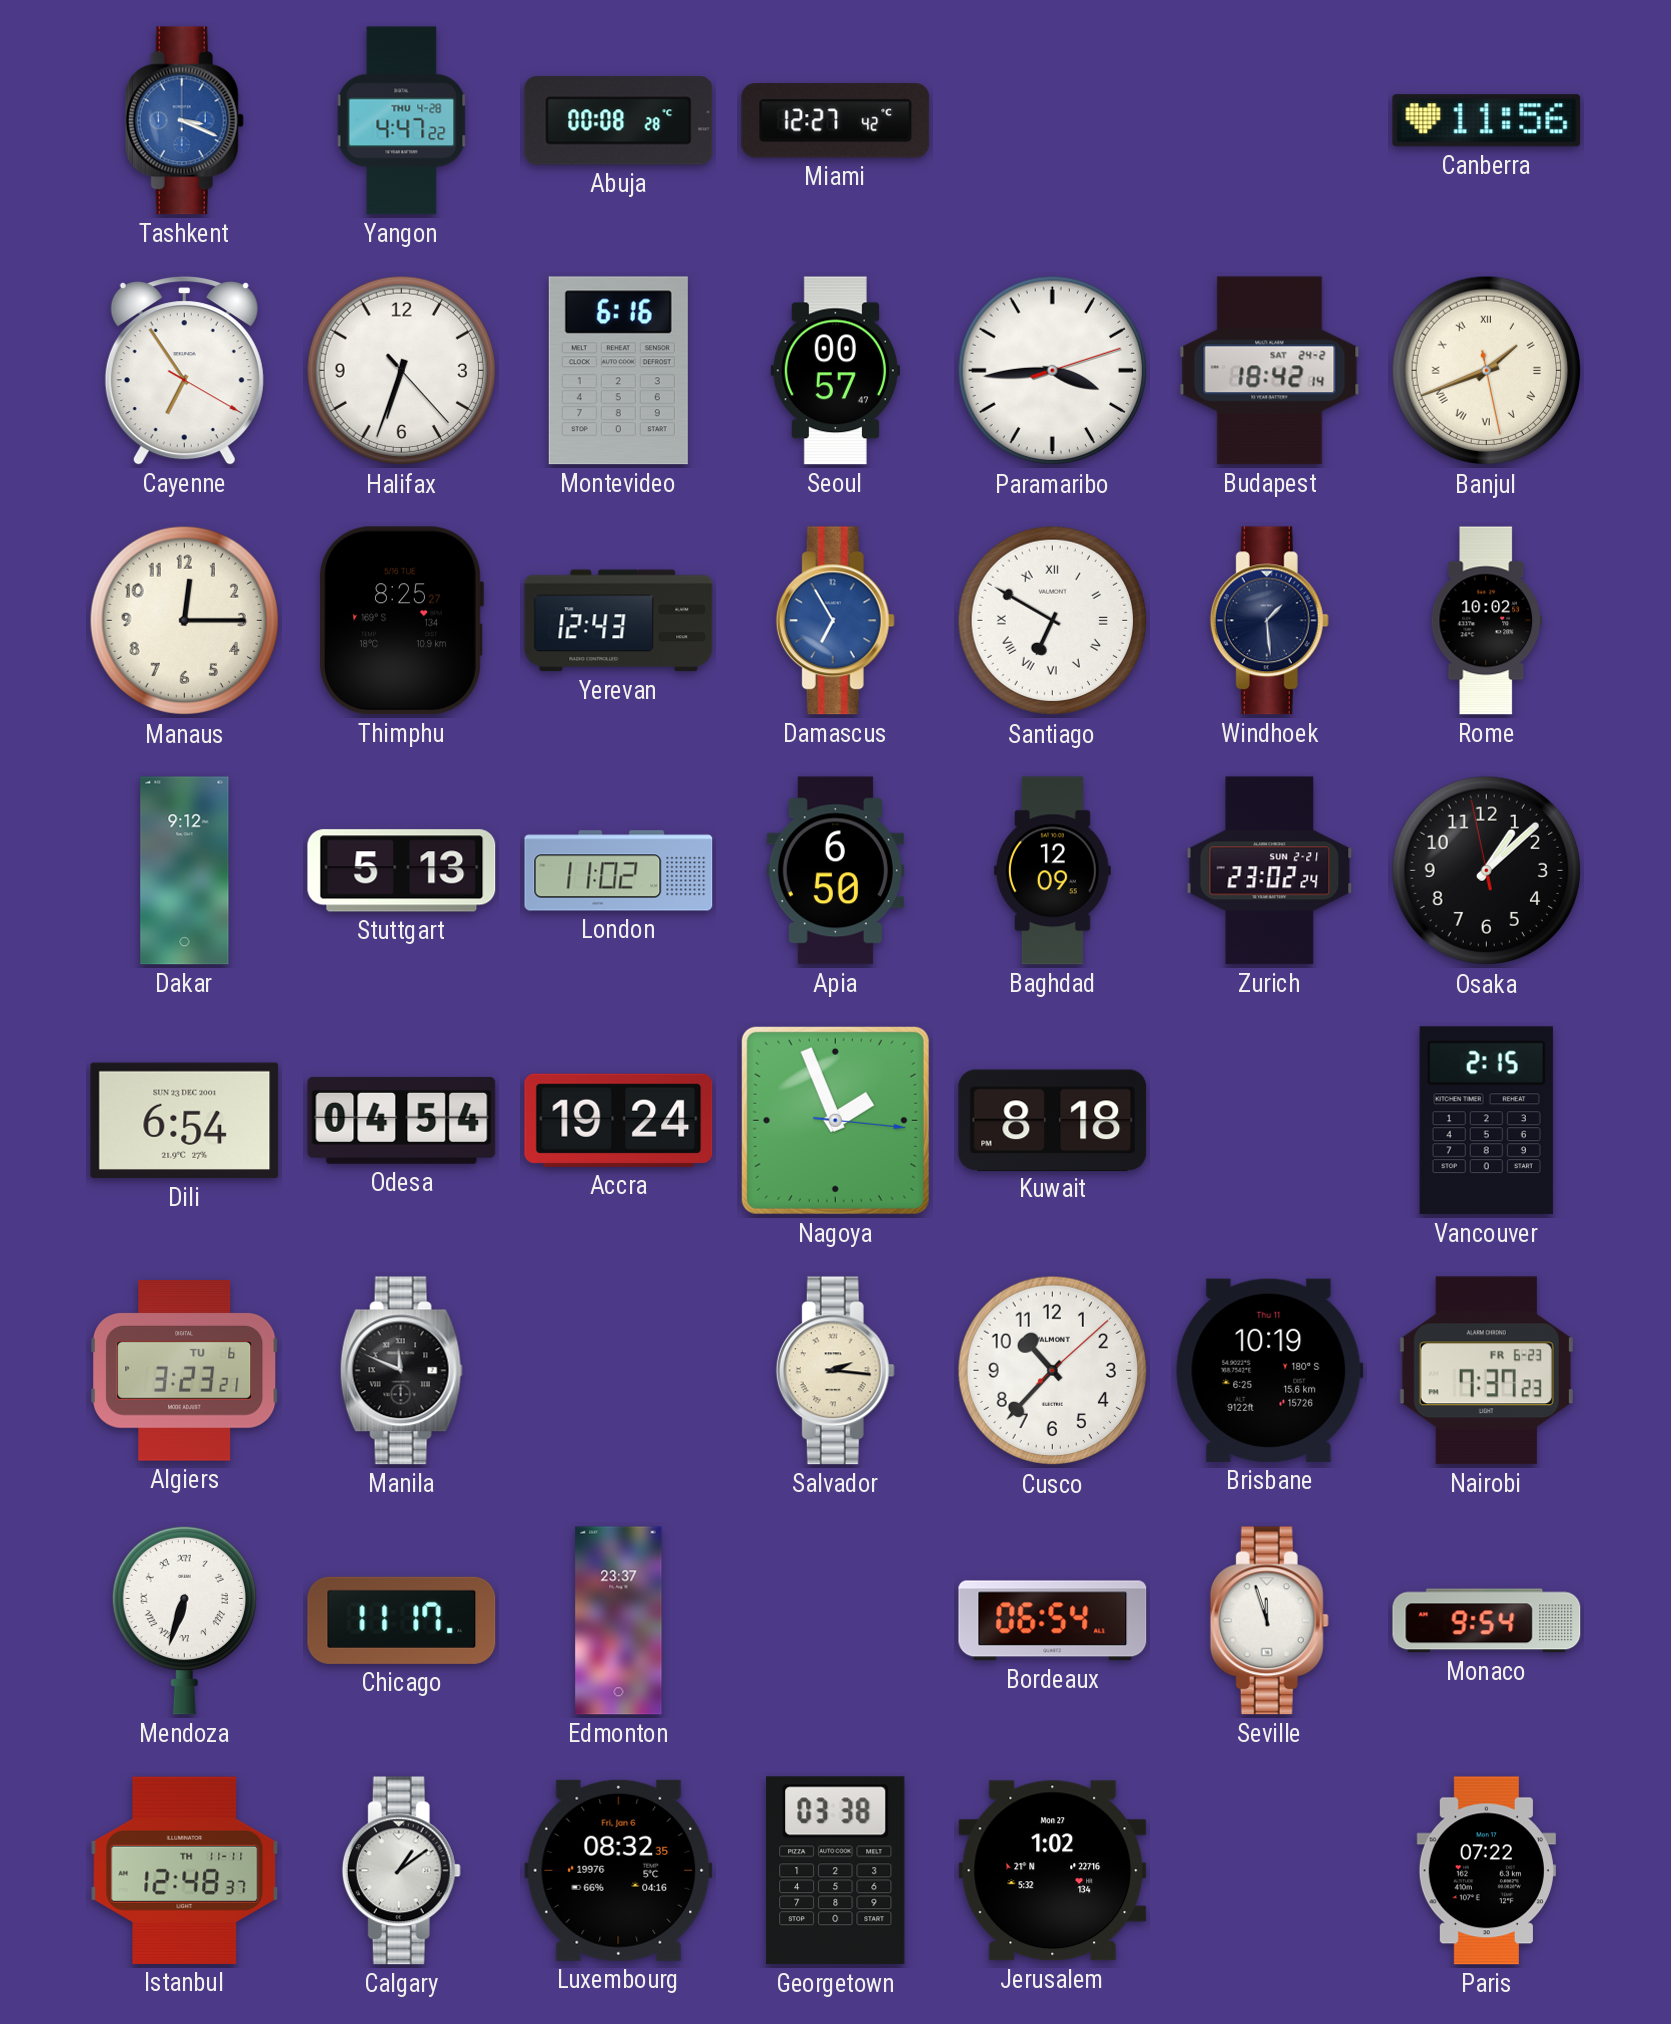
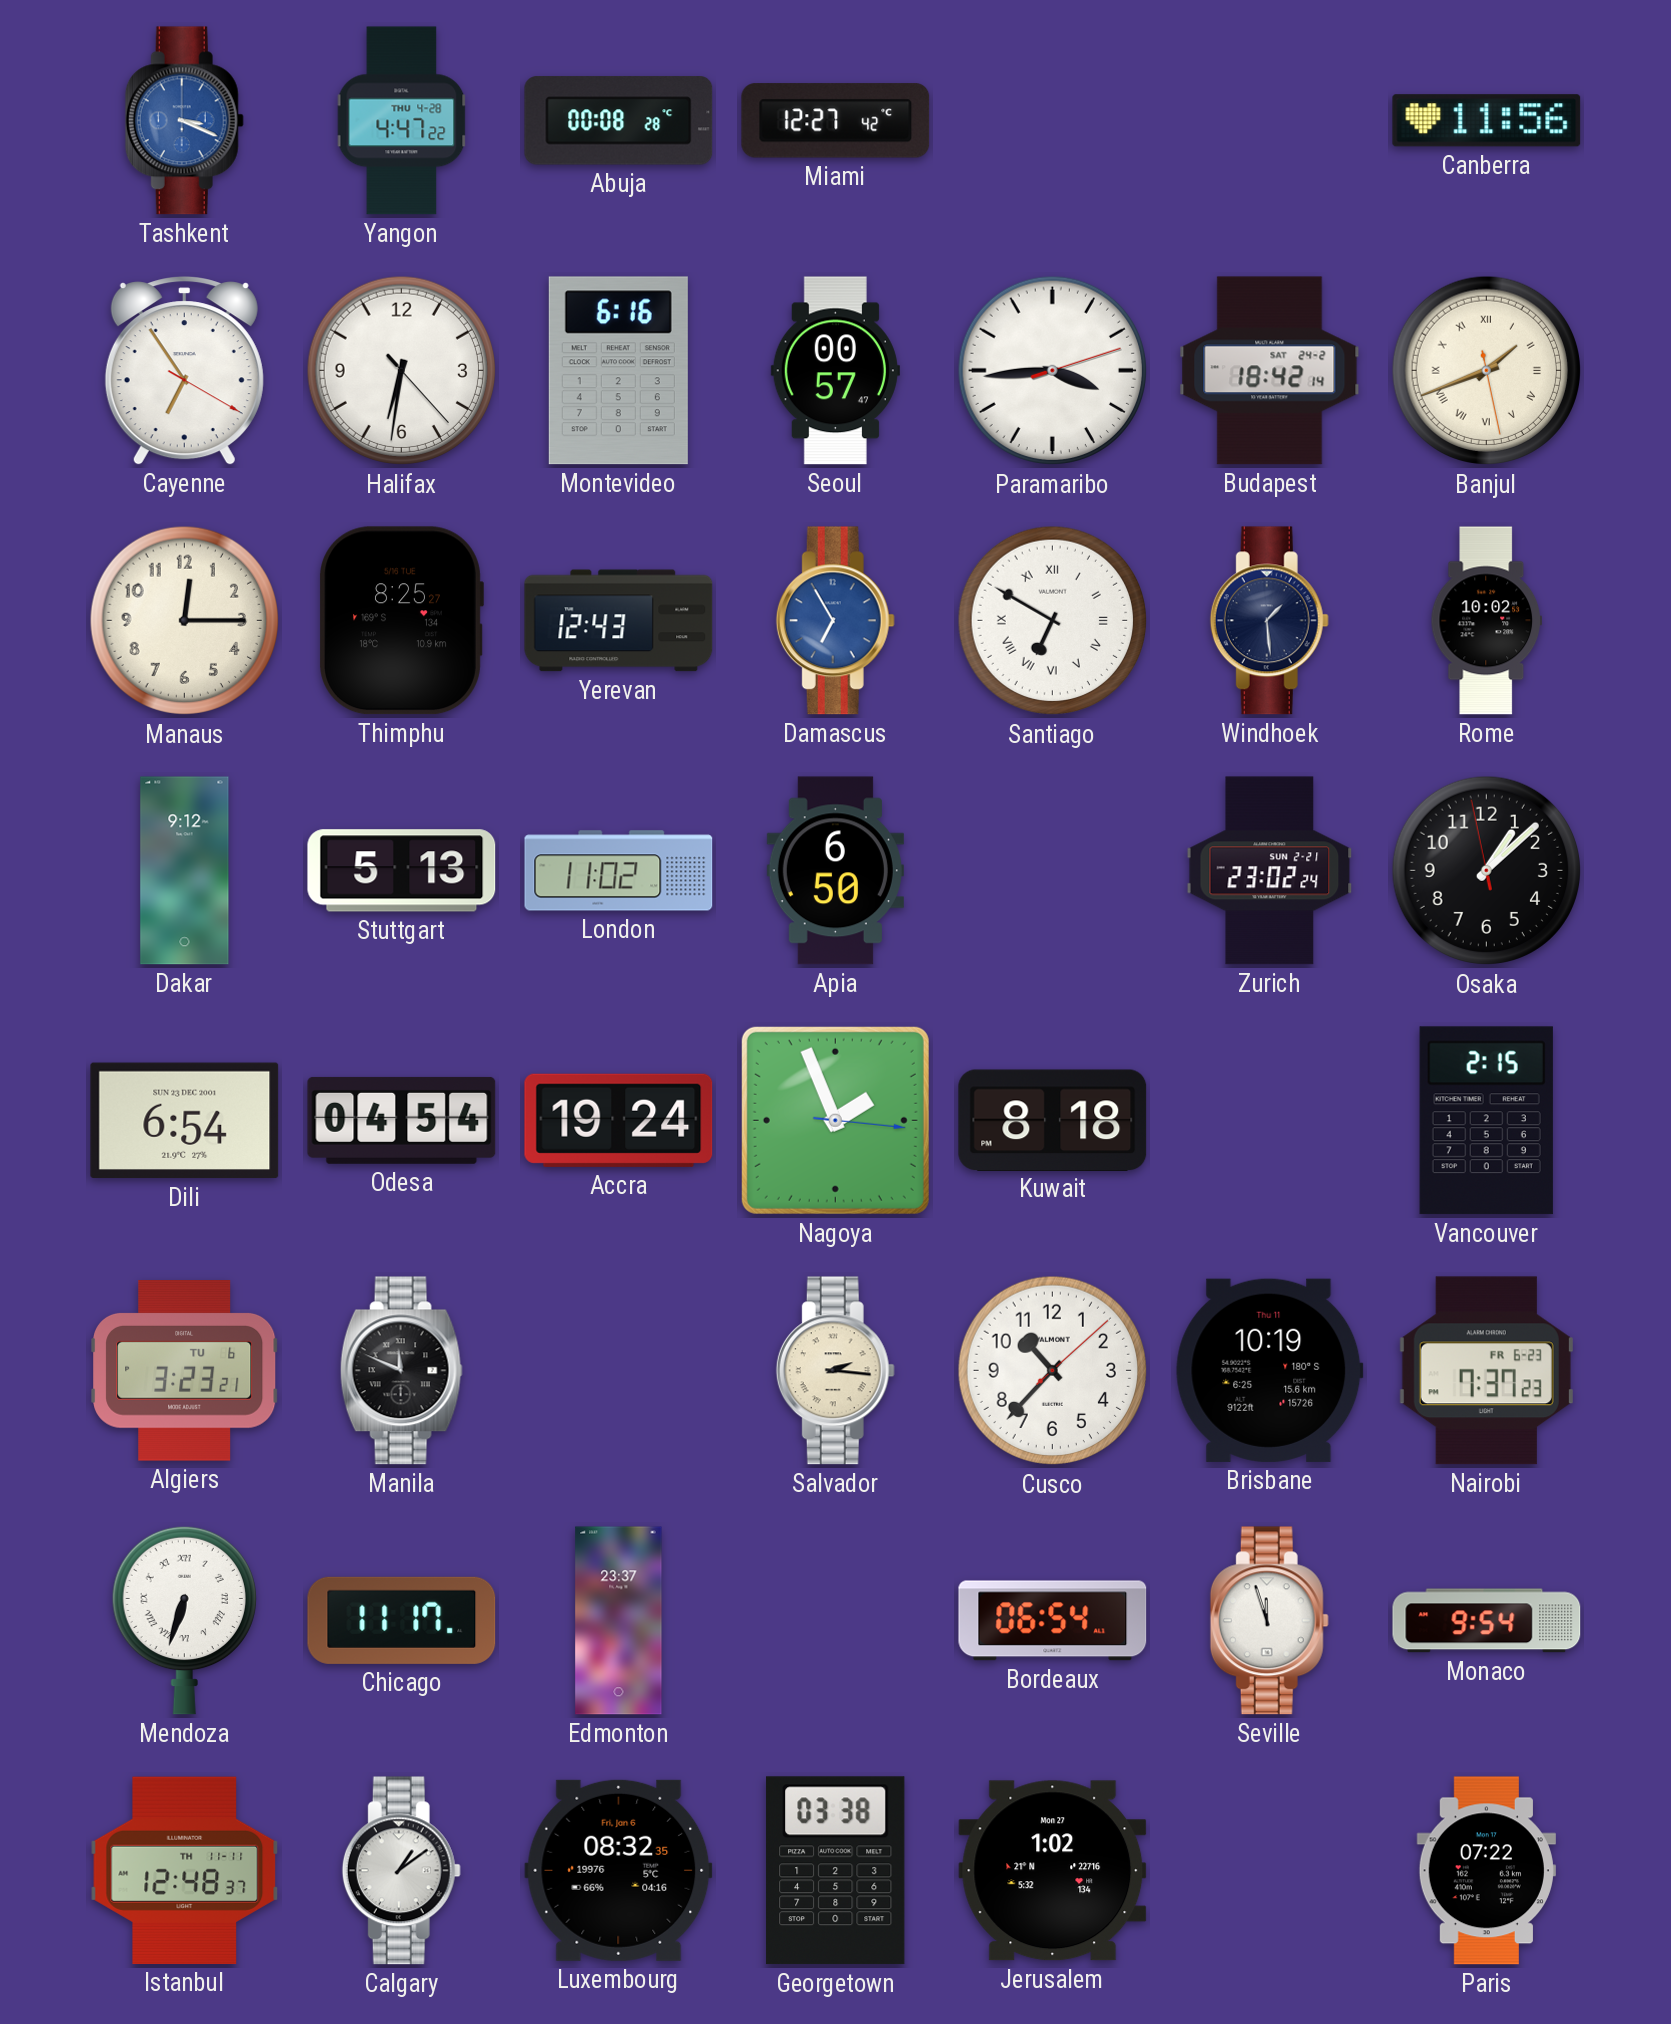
Halifax: 6:33 -> 6:31
Baghdad: 12:09 -> none
